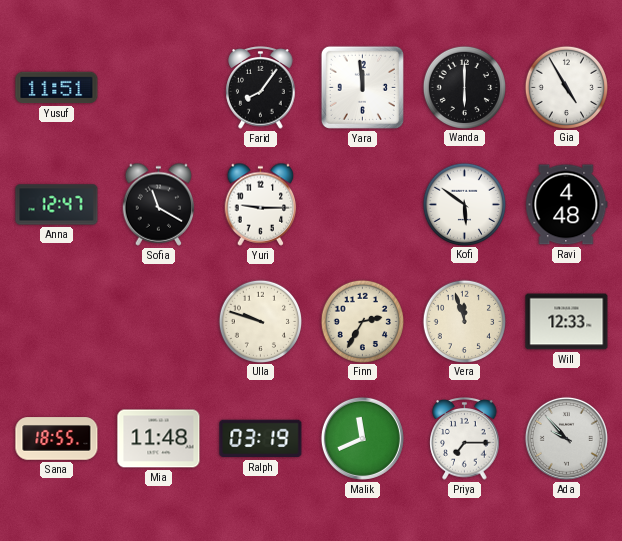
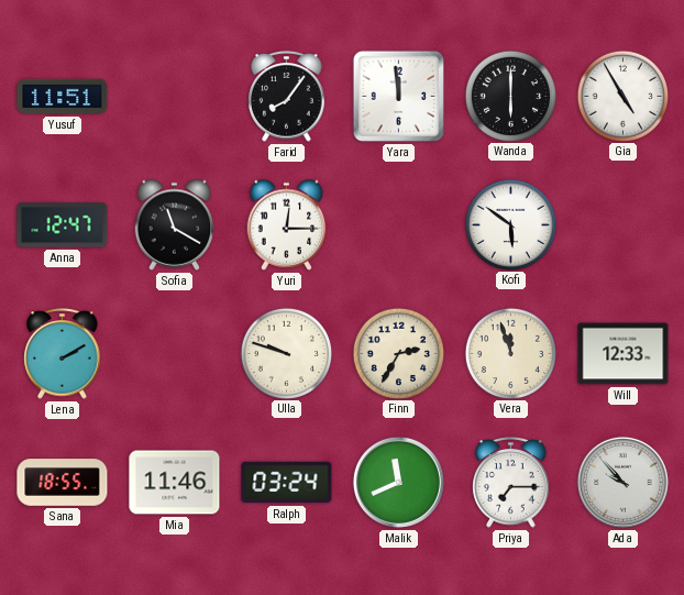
Yuri: 9:15 -> 12:15
Ravi: 4:48 -> none
Lena: none -> 2:10
Mia: 11:48 -> 11:46
Ralph: 03:19 -> 03:24
